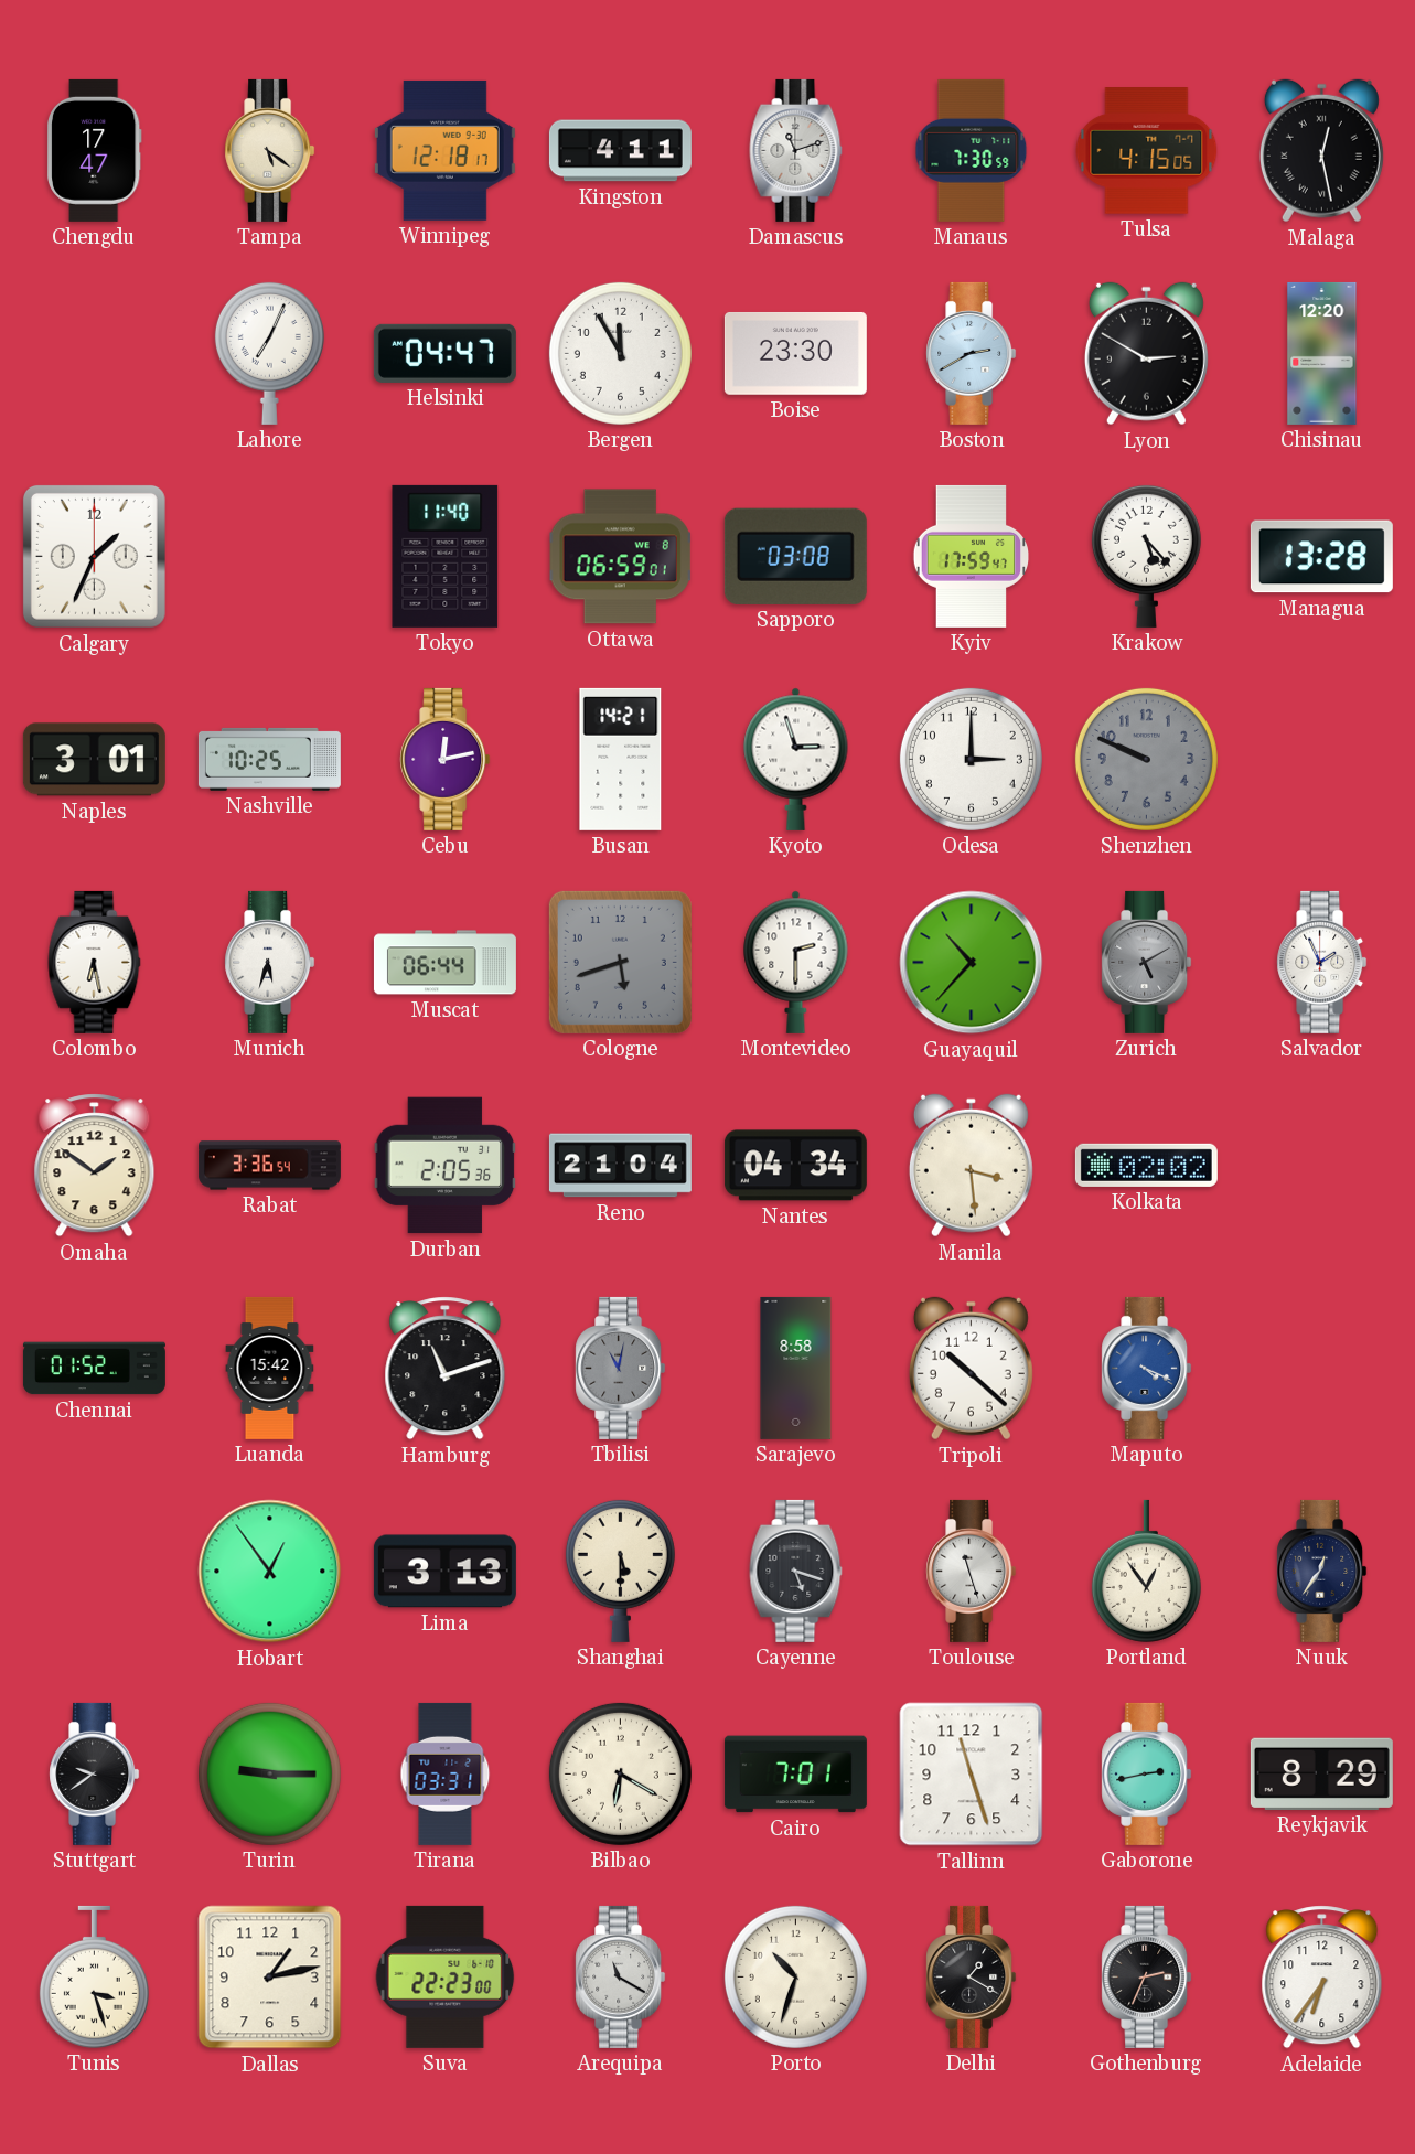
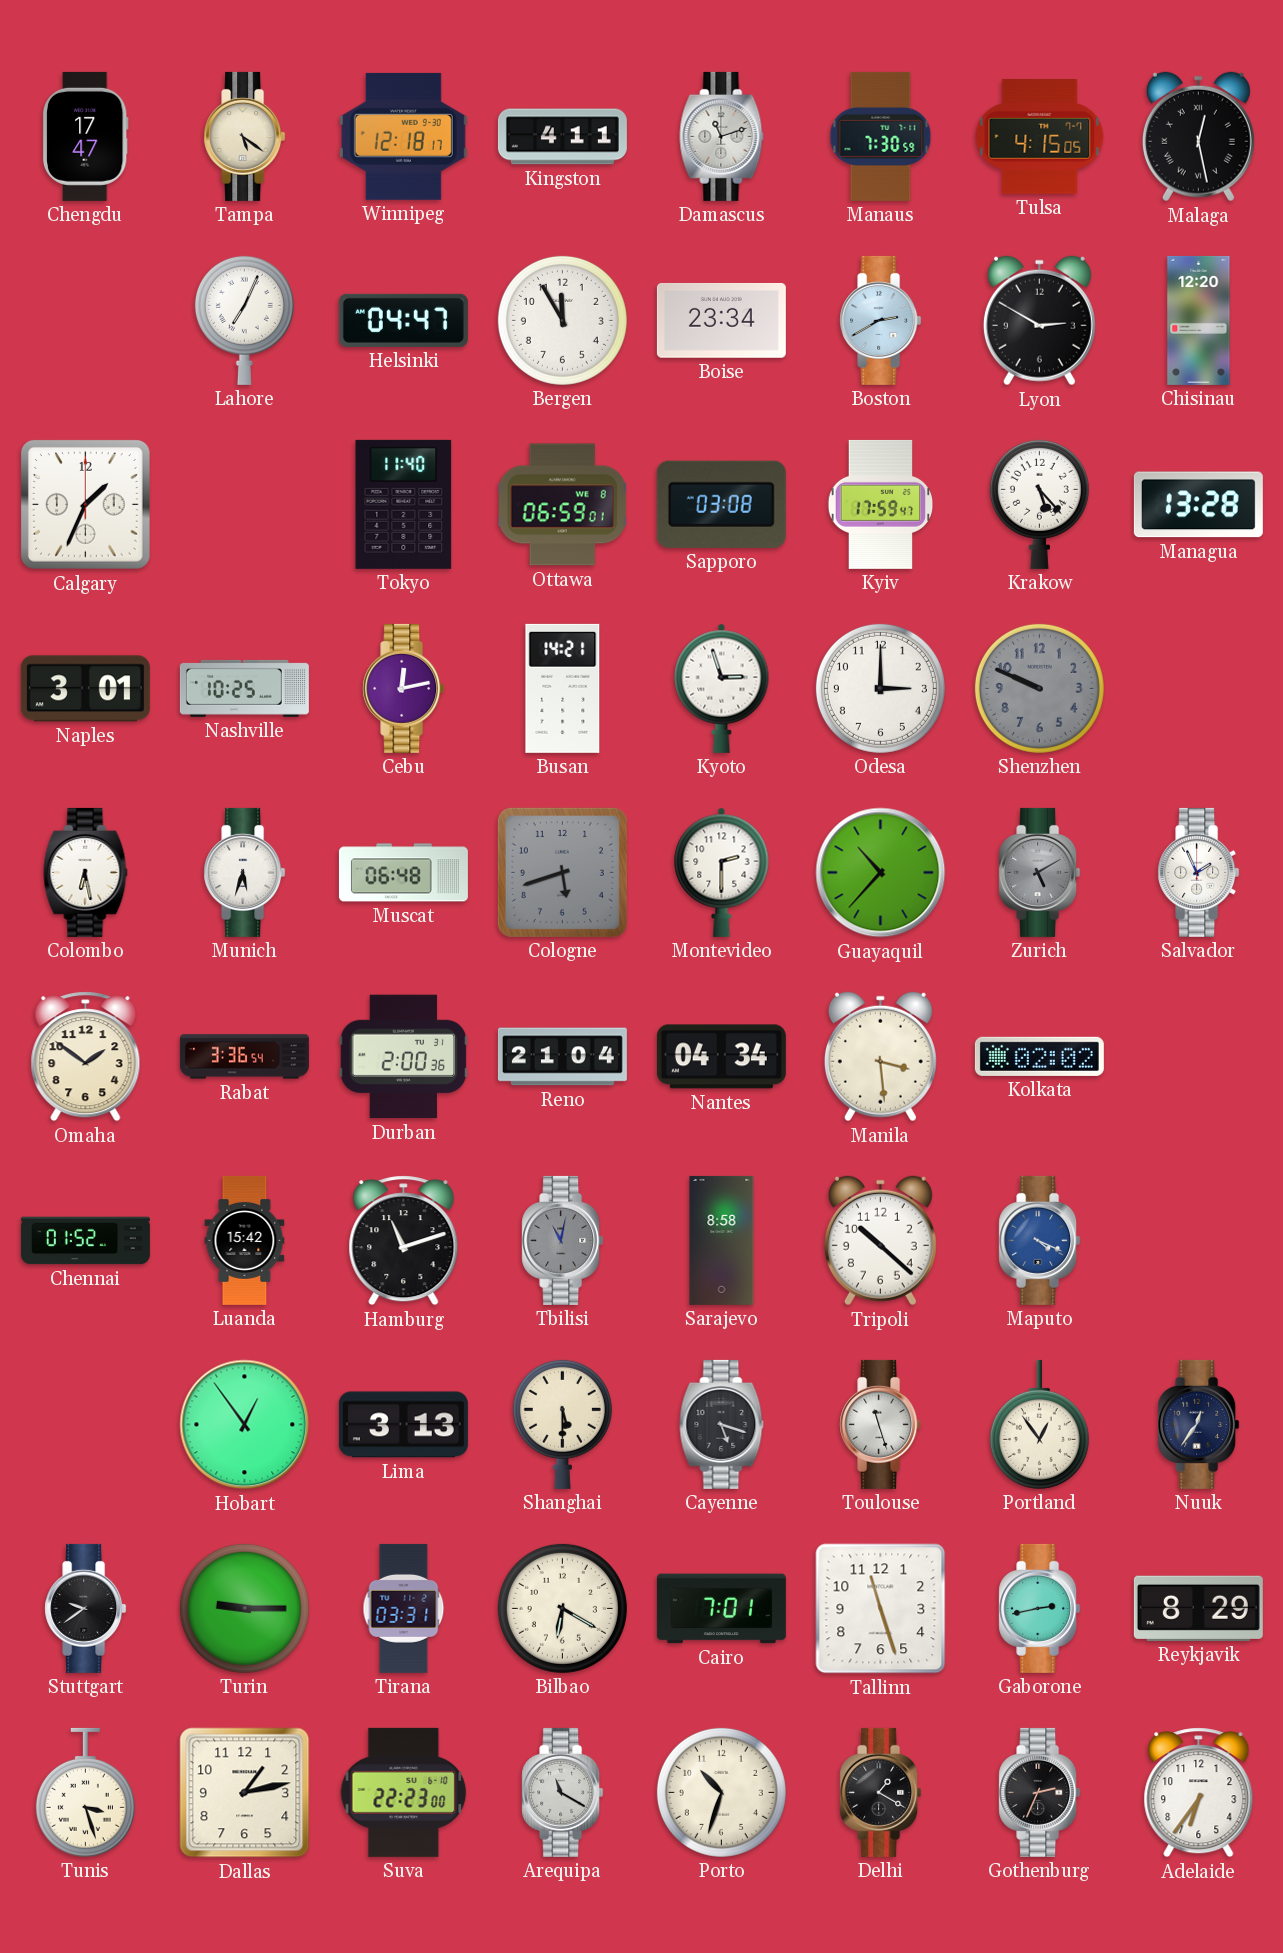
Boise: 23:30 -> 23:34
Muscat: 06:44 -> 06:48
Durban: 2:05 -> 2:00
